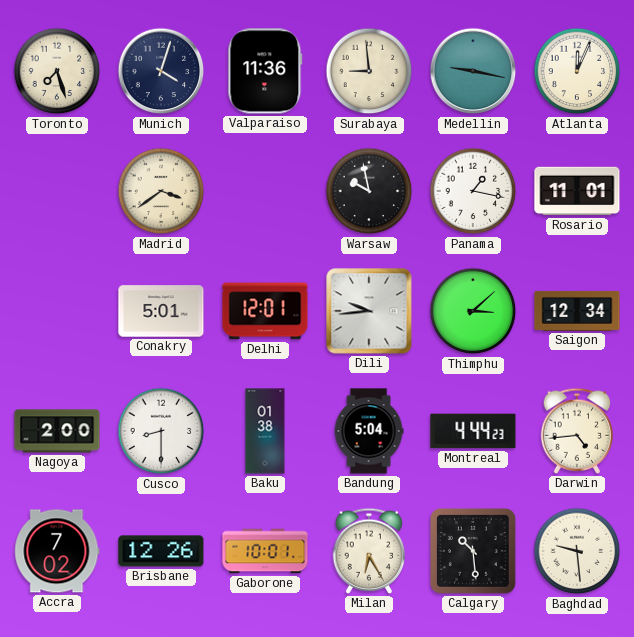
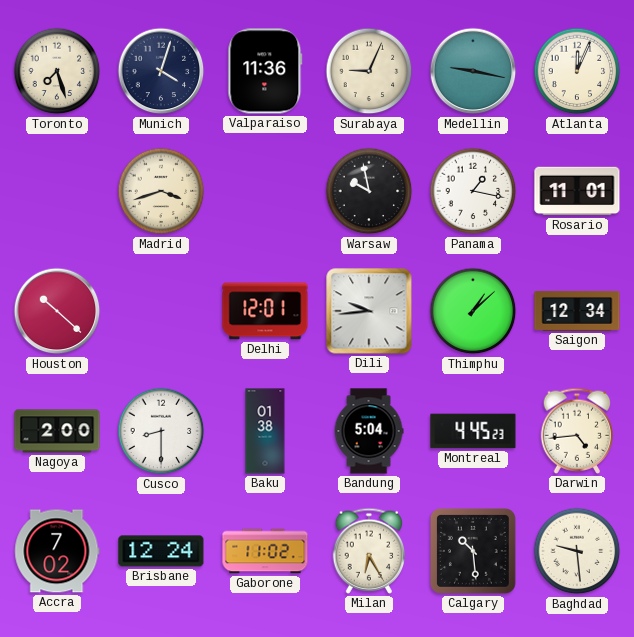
Surabaya: 8:59 -> 9:04
Madrid: 3:39 -> 3:42
Houston: none -> 10:22
Conakry: 5:01 -> none
Thimphu: 3:08 -> 1:08
Montreal: 4:44 -> 4:45
Brisbane: 12:26 -> 12:24
Gaborone: 10:01 -> 11:02
